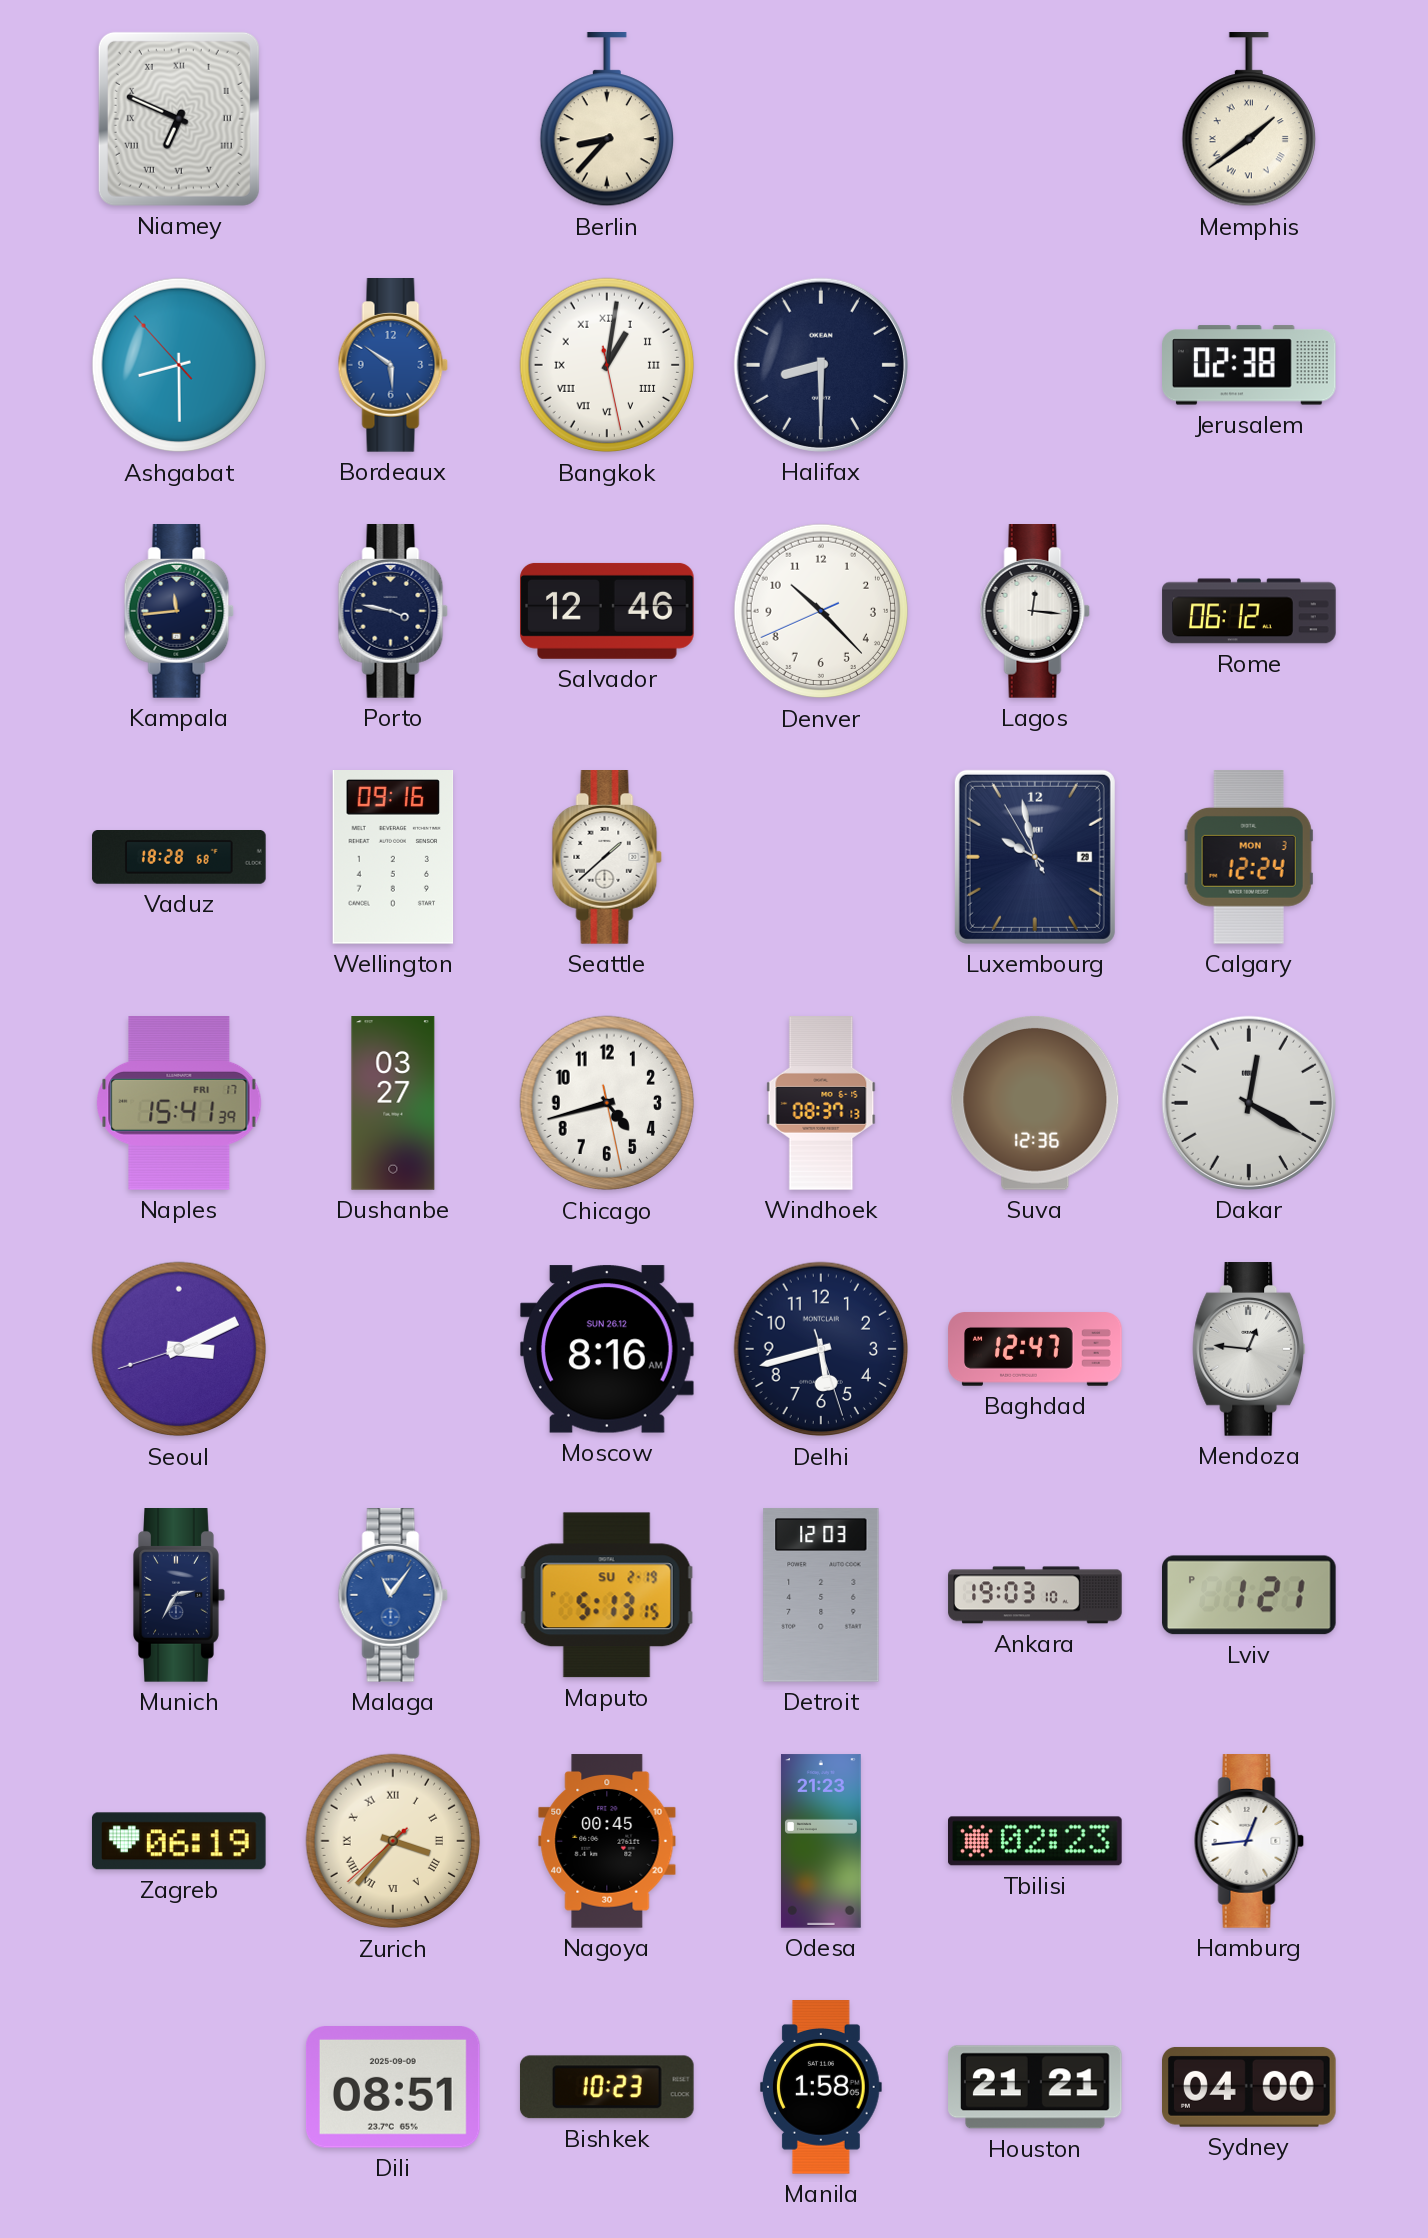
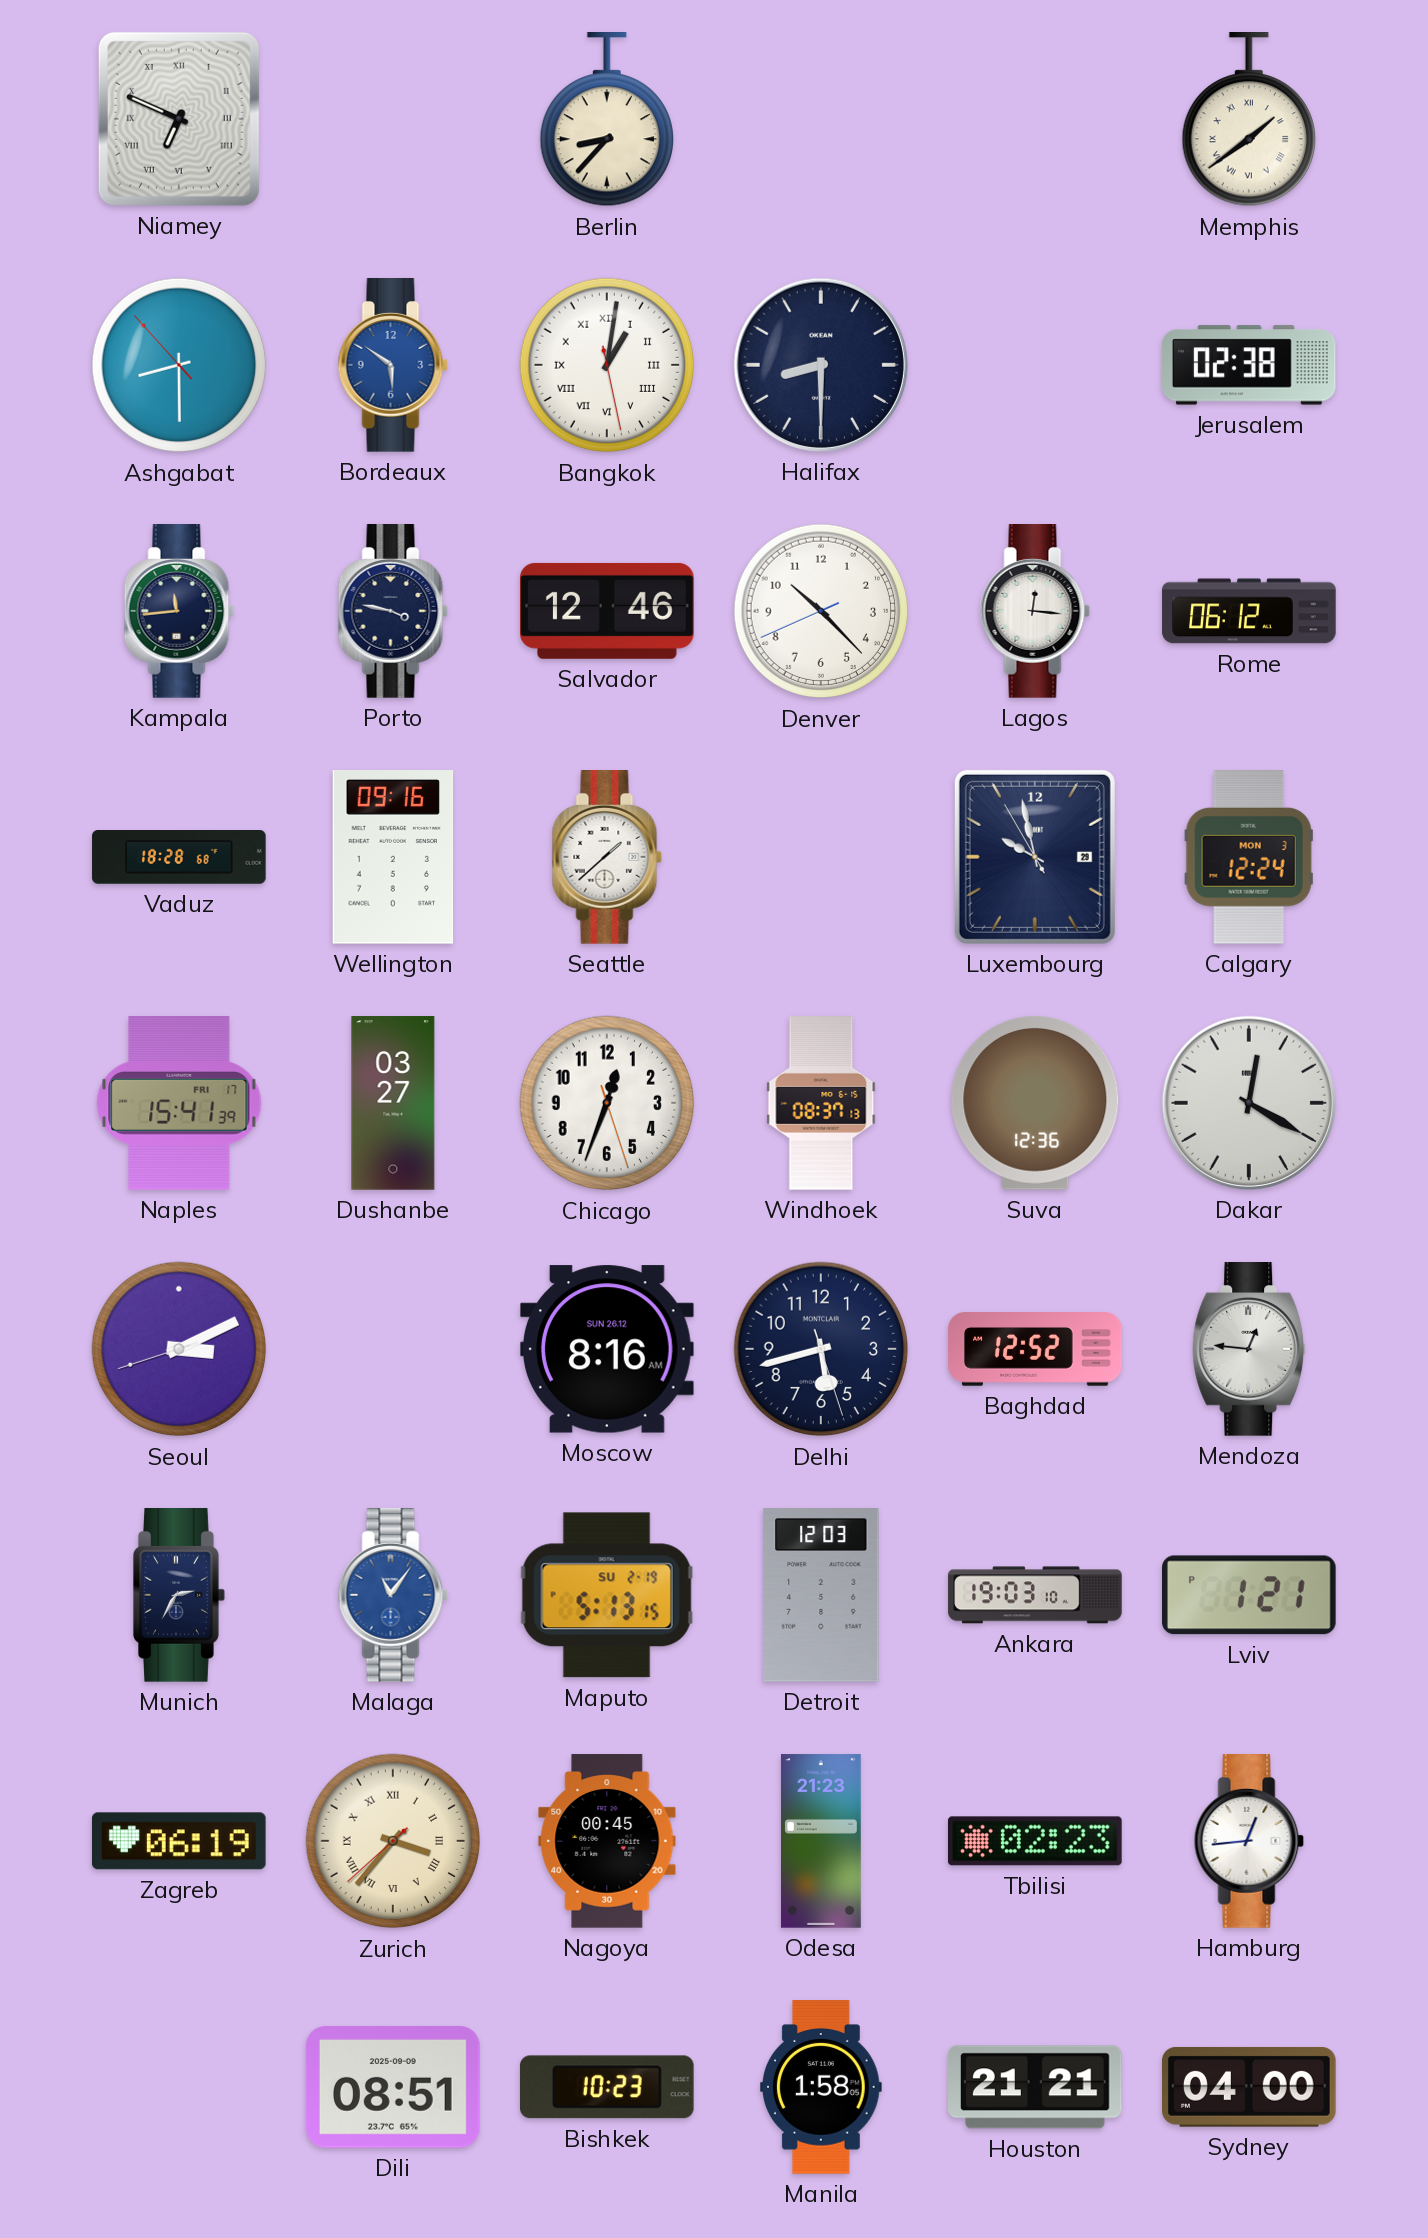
Chicago: 4:42 -> 12:33
Baghdad: 12:47 -> 12:52
